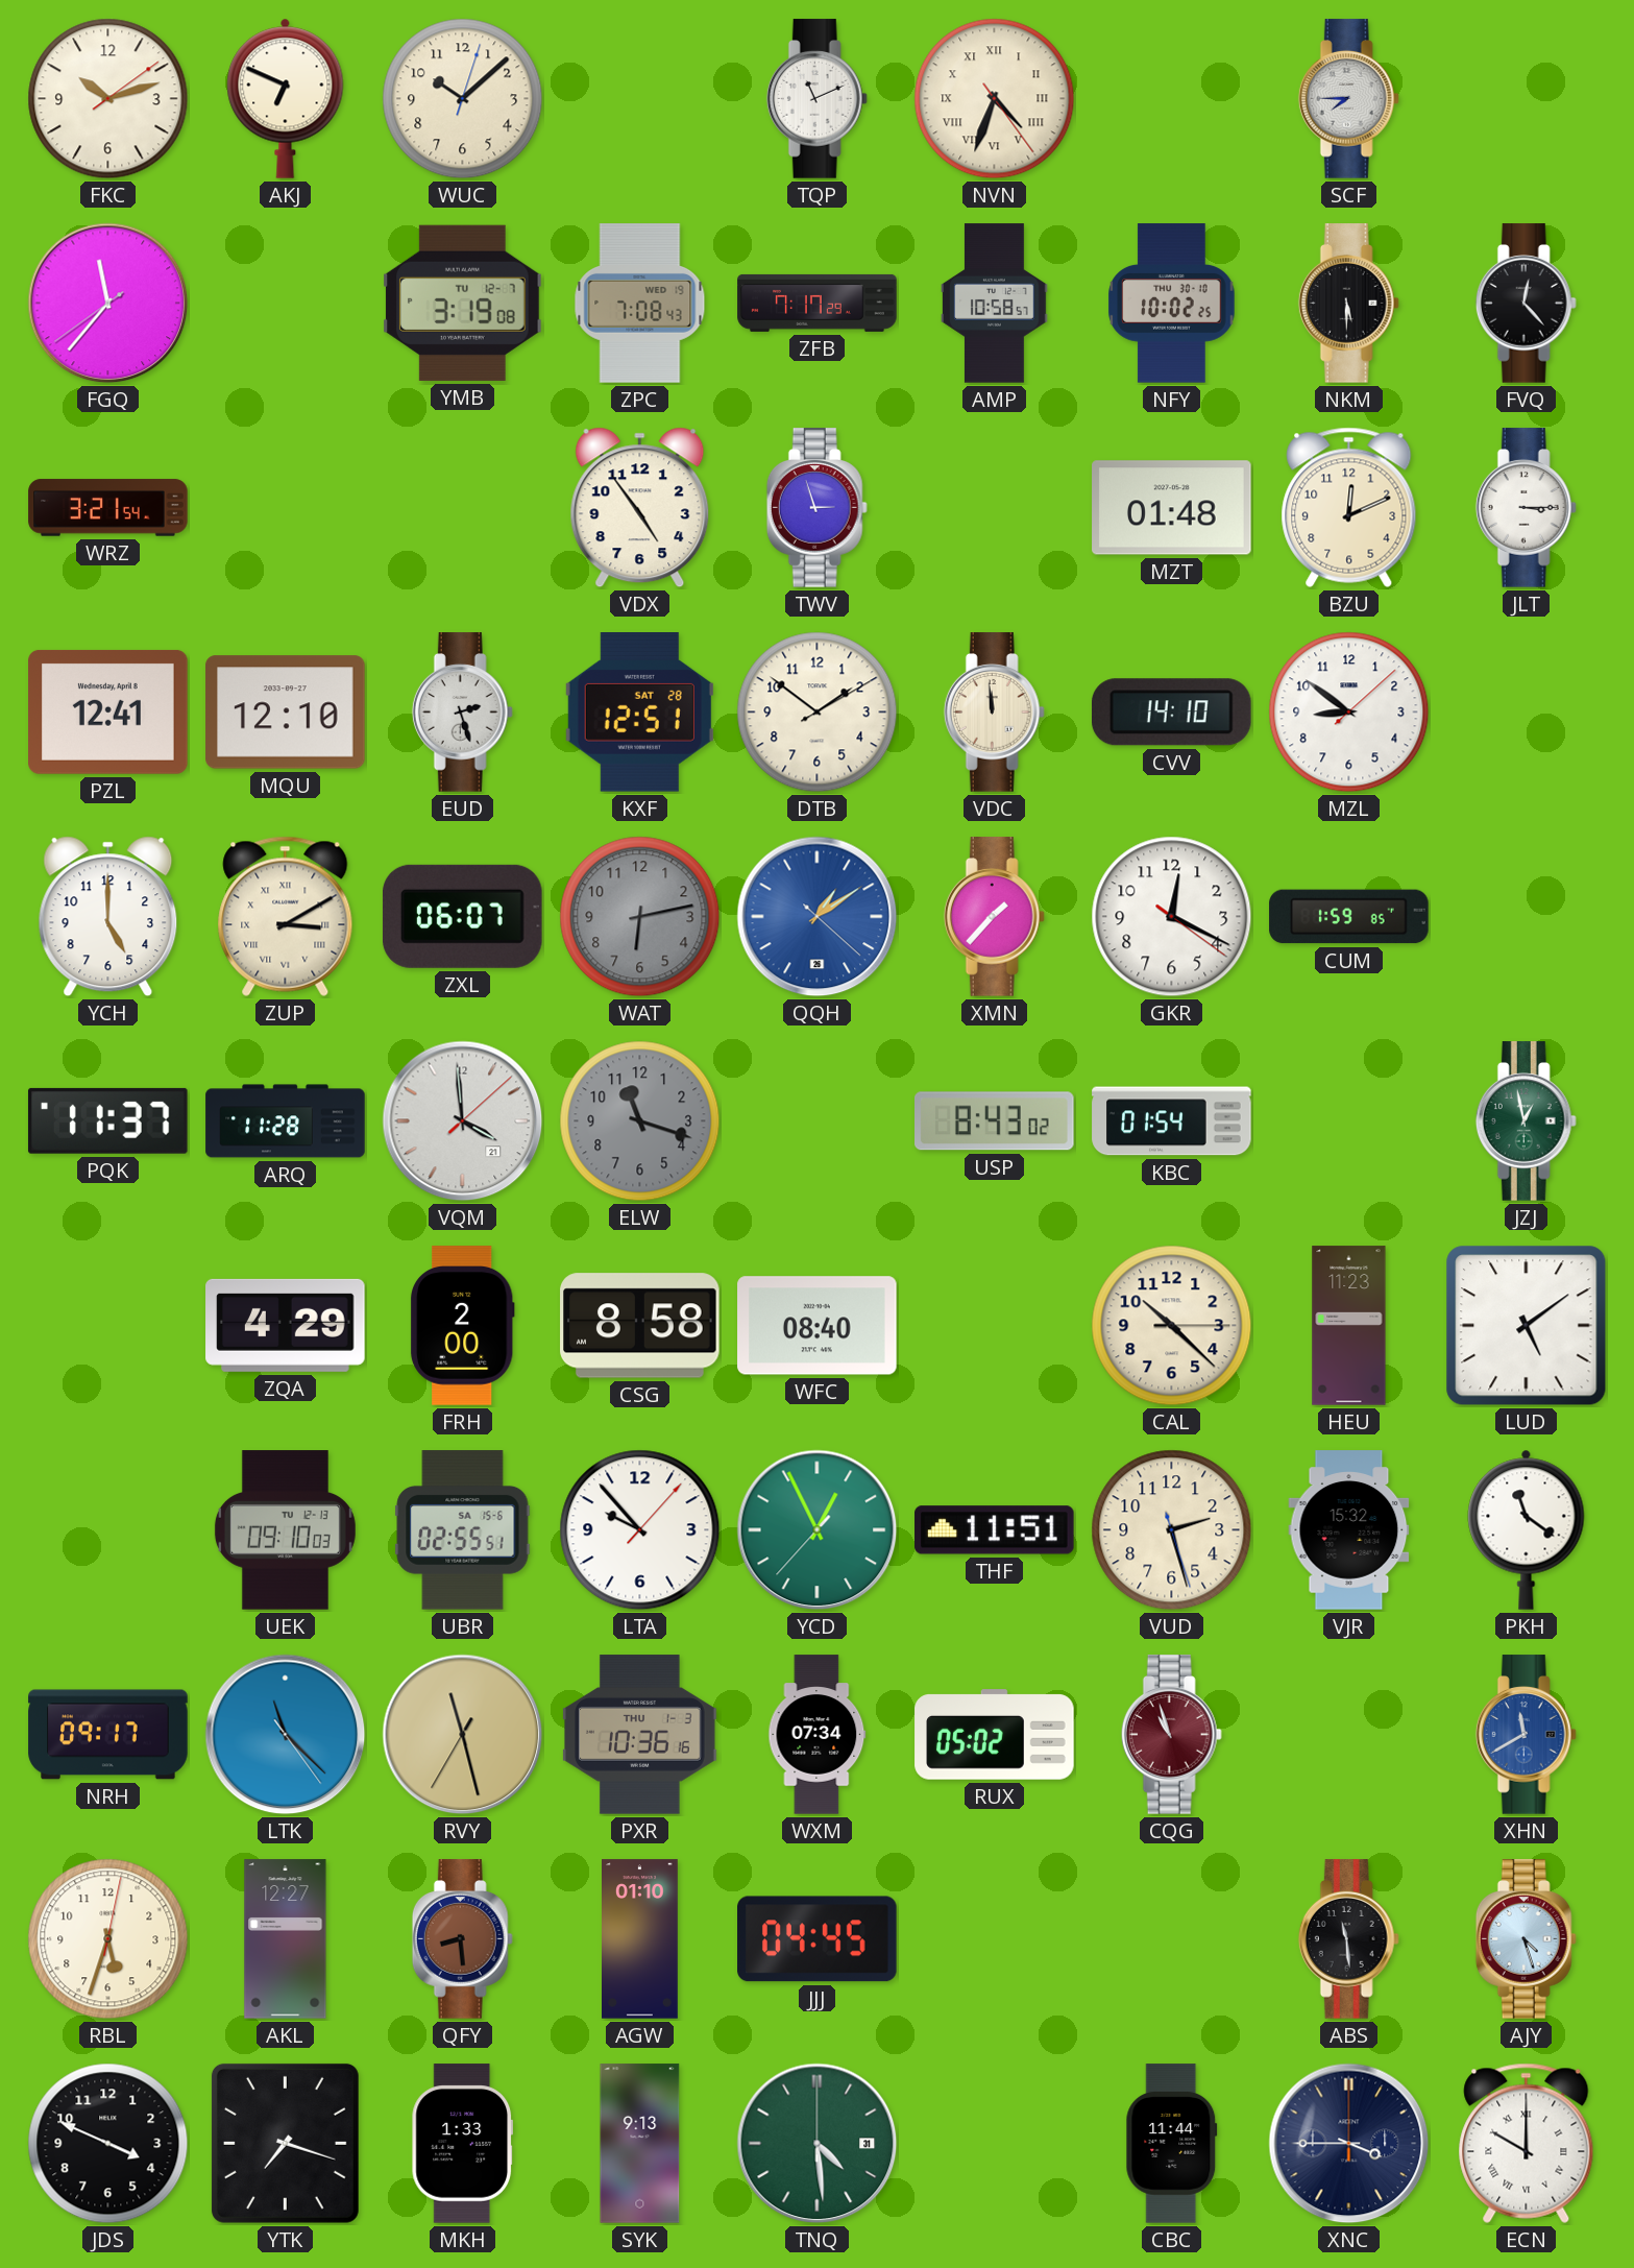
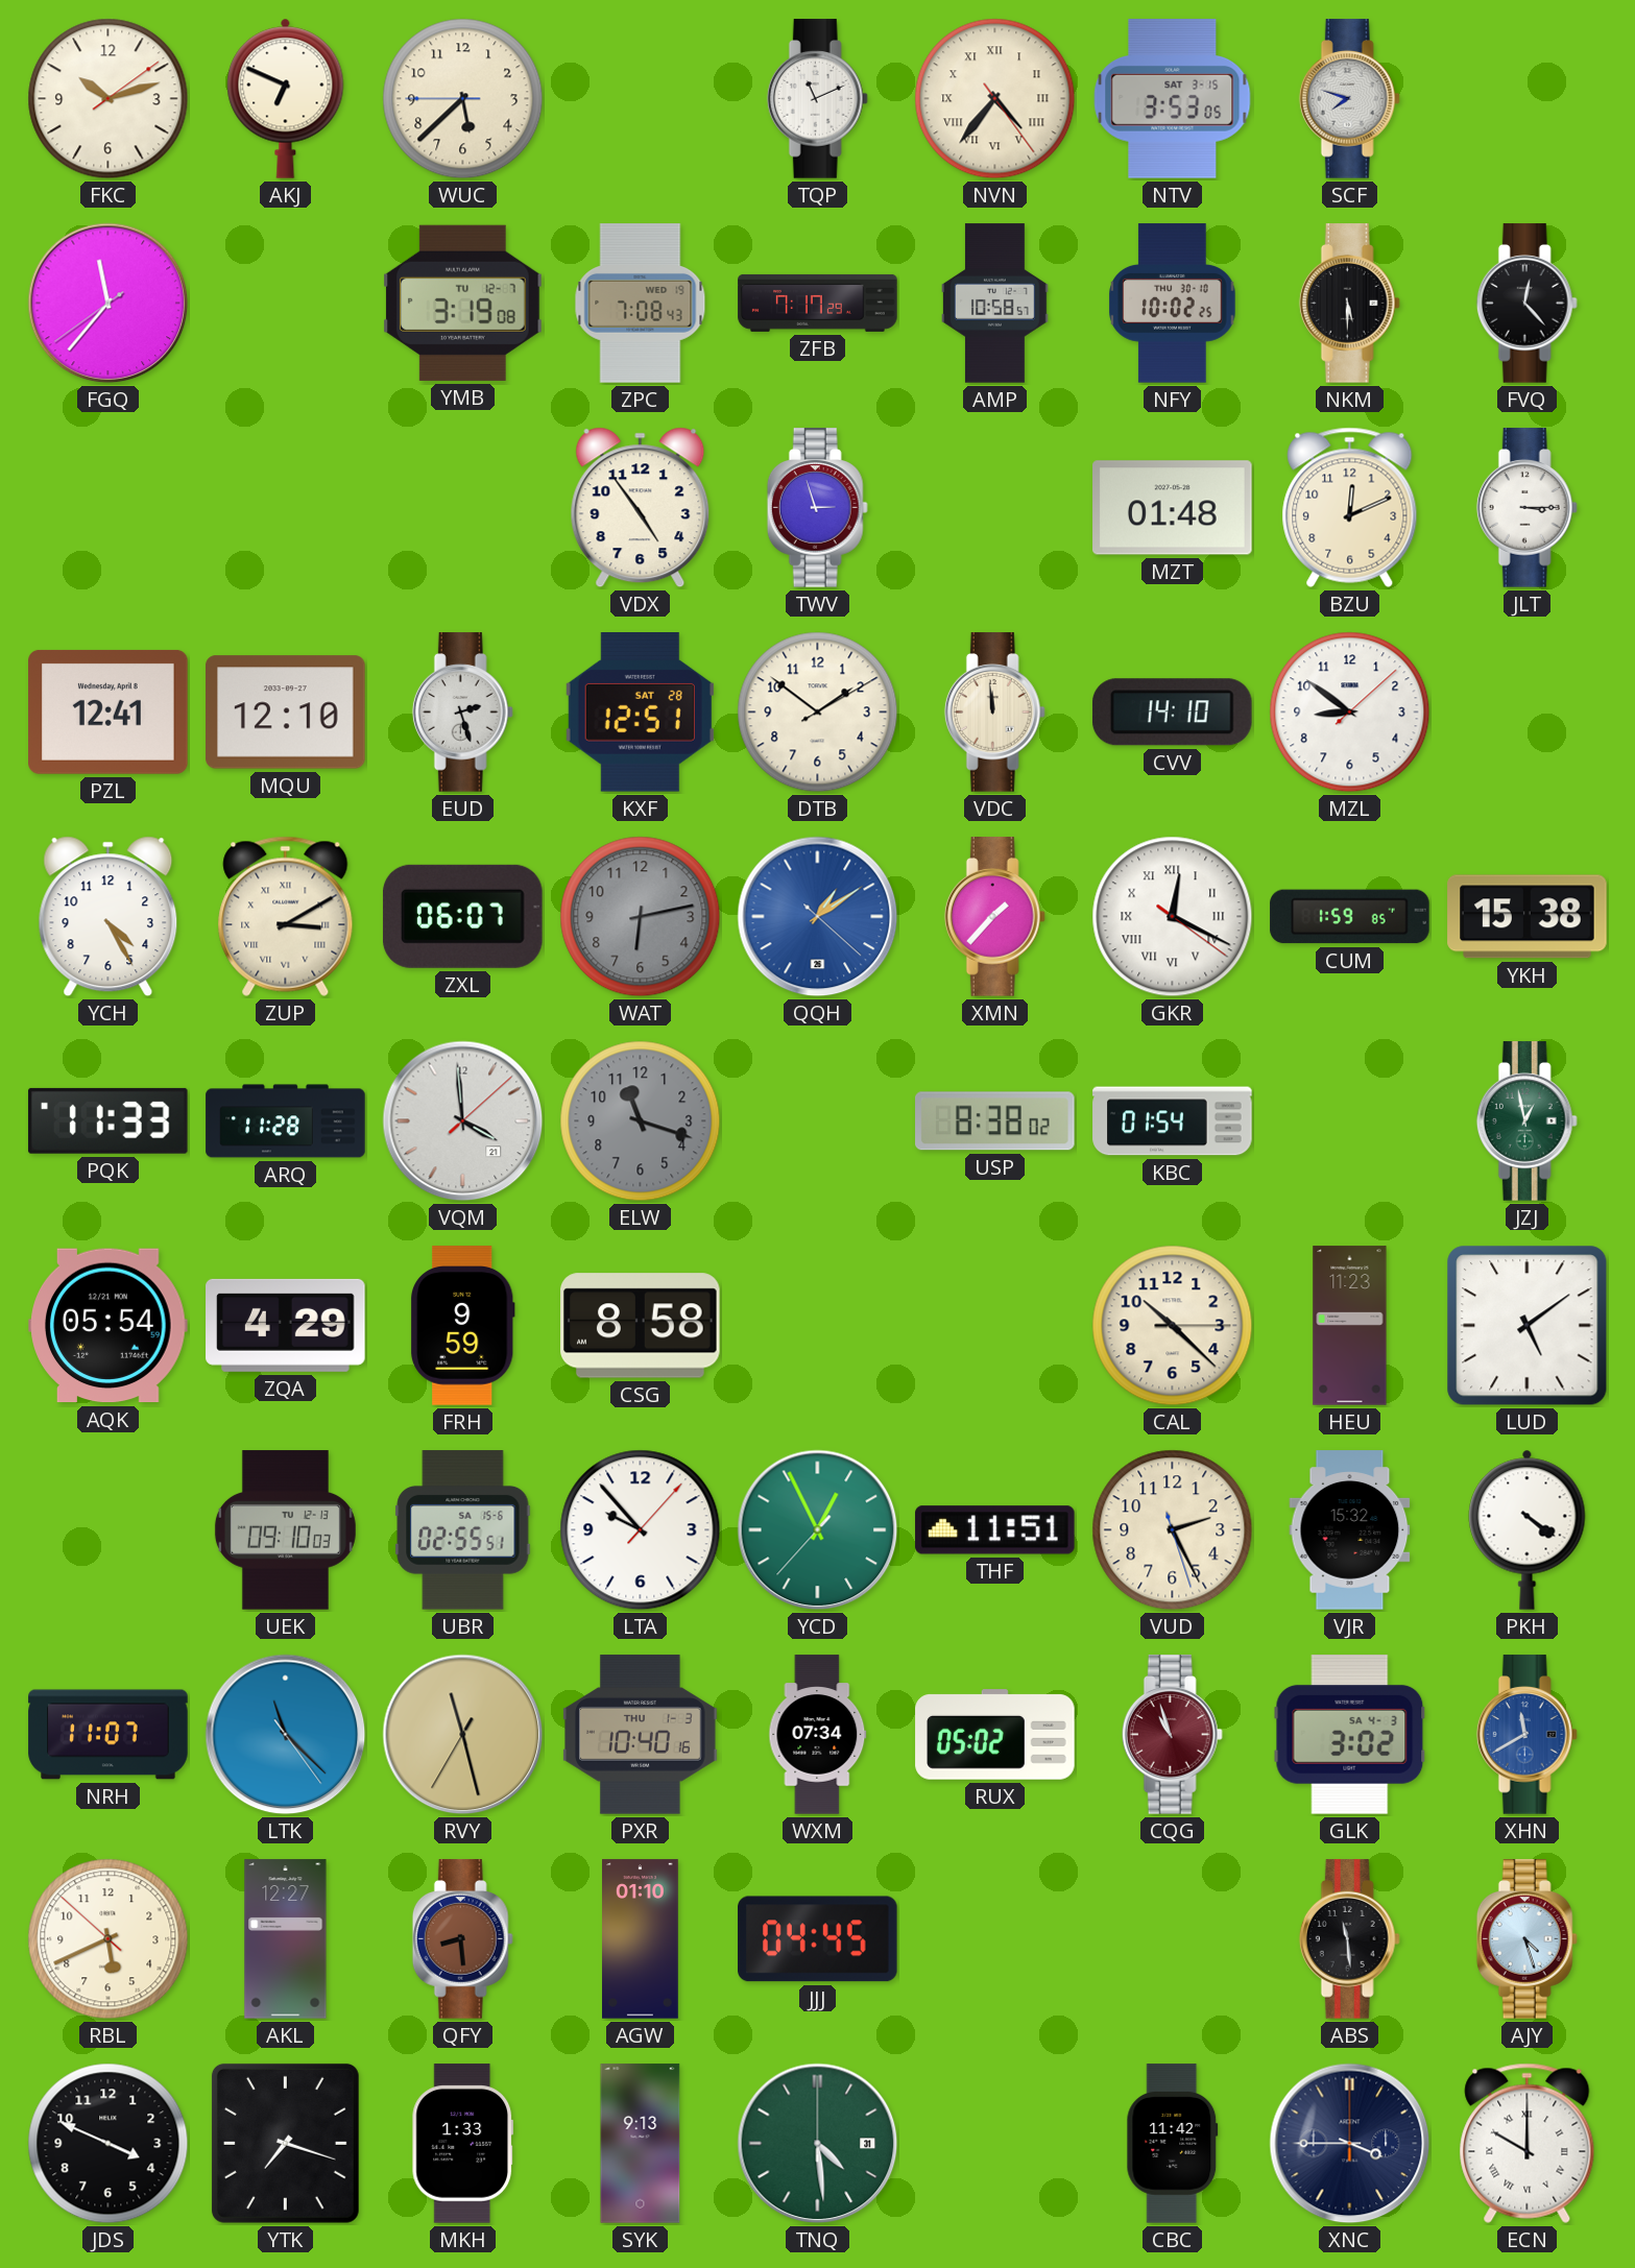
WUC: 10:08 -> 5:37
NVN: 4:33 -> 4:36
NTV: none -> 3:53
SCF: 7:45 -> 7:48
WRZ: 3:21 -> none
YCH: 5:00 -> 4:25
GKR numerals: Arabic -> Roman
YKH: none -> 15:38
PQK: 11:37 -> 11:33
USP: 8:43 -> 8:38
AQK: none -> 05:54
FRH: 2:00 -> 9:59
WFC: 08:40 -> none
VUD: 2:27 -> 2:25
PKH: 11:21 -> 4:21
NRH: 09:17 -> 11:07
PXR: 10:36 -> 10:40
GLK: none -> 3:02
RBL: 5:33 -> 5:40
CBC: 11:44 -> 11:42
